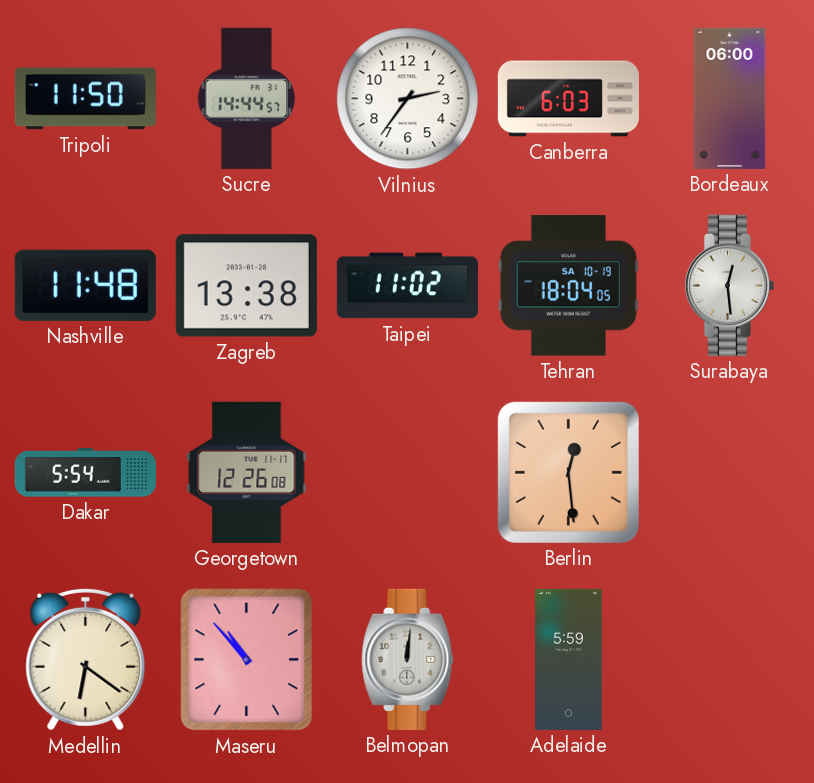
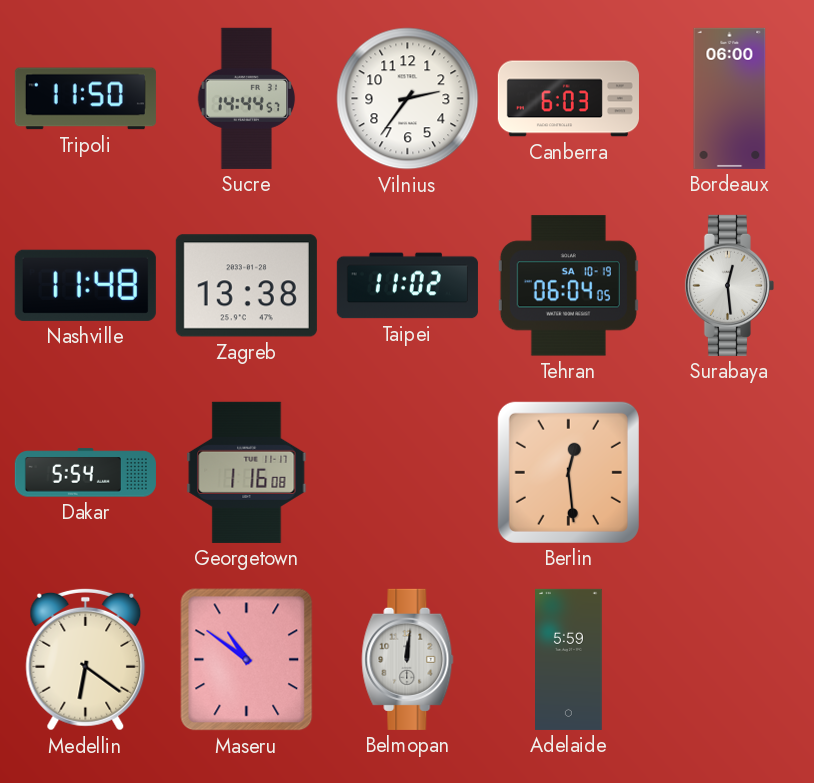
Tehran: 18:04 -> 06:04
Georgetown: 12:26 -> 1:16
Maseru: 10:53 -> 10:51
